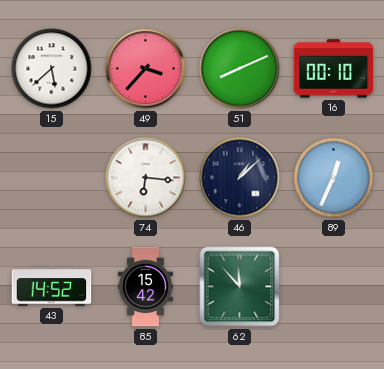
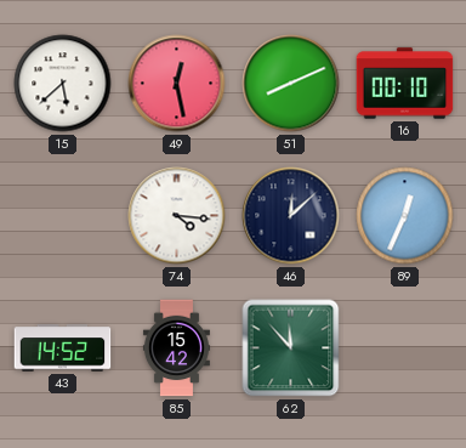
49: 3:37 -> 12:28
74: 6:16 -> 4:16
46: 1:08 -> 12:08
